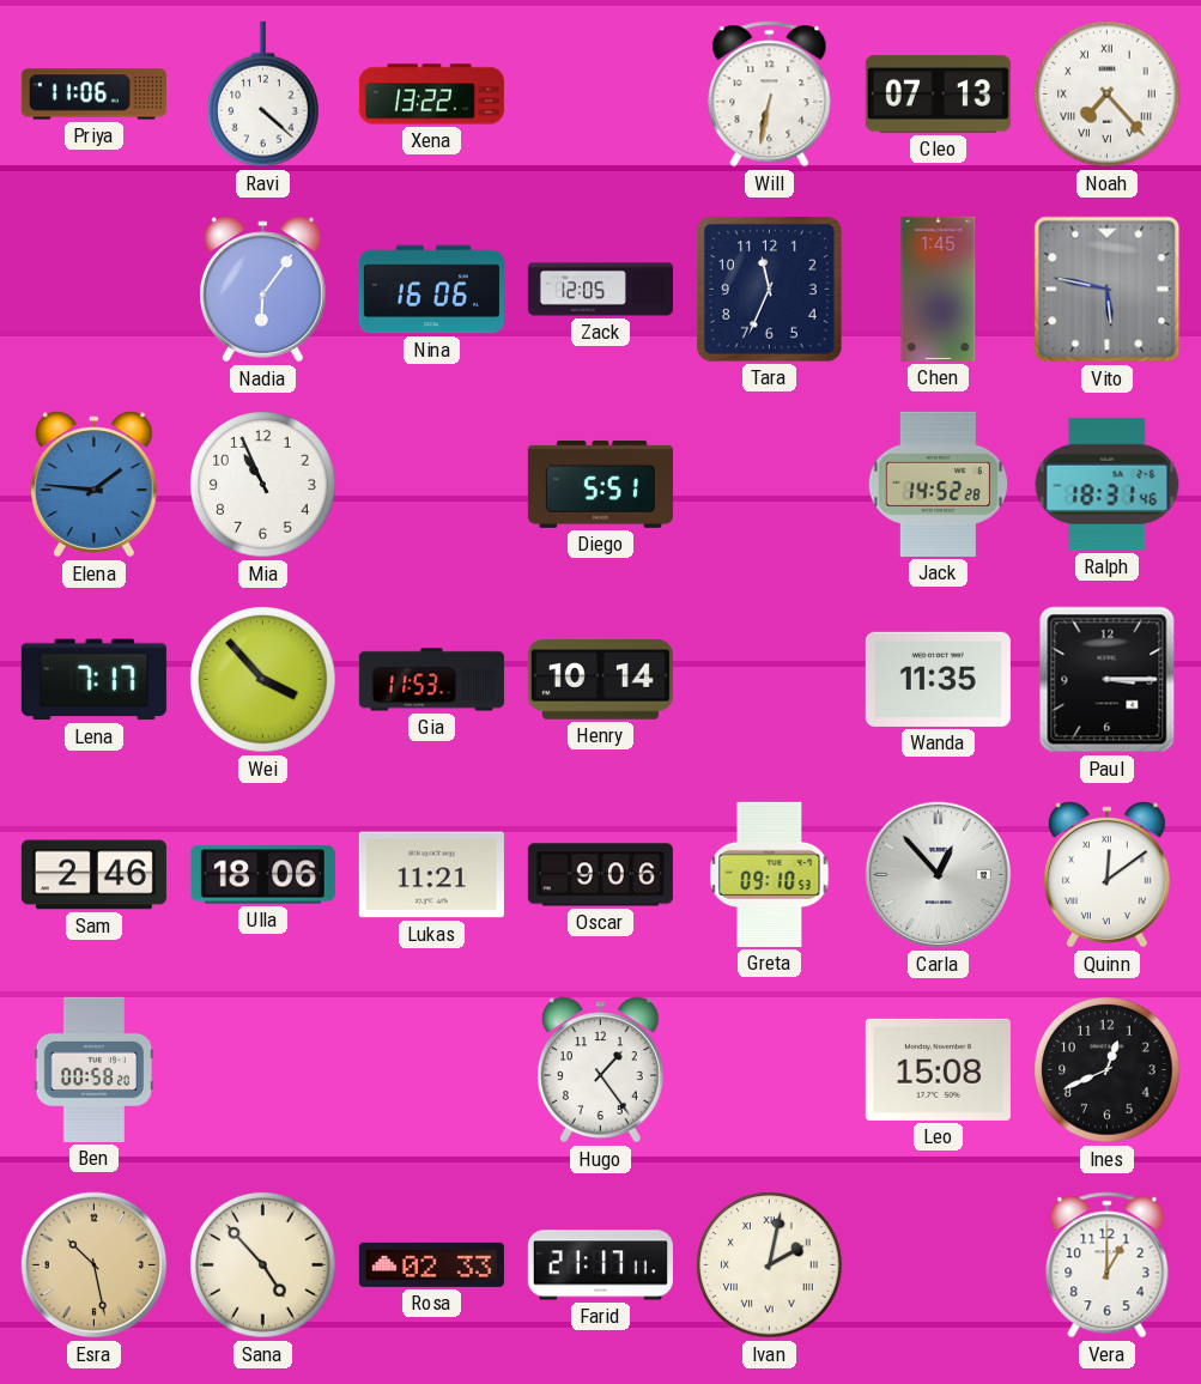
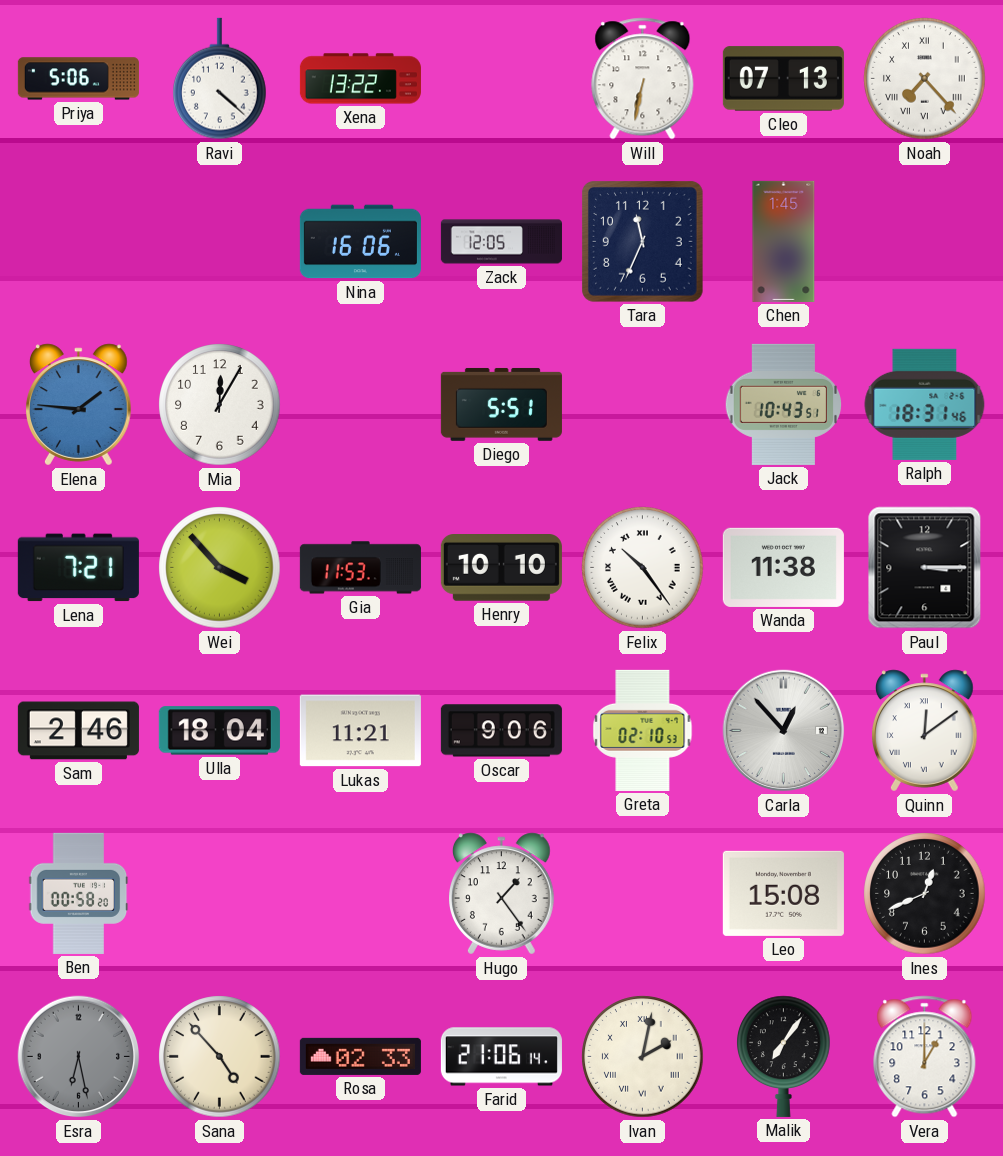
Priya: 11:06 -> 5:06
Nadia: 6:06 -> none
Vito: 5:47 -> none
Mia: 10:56 -> 12:05
Jack: 14:52 -> 10:43
Lena: 7:17 -> 7:21
Henry: 10:14 -> 10:10
Felix: none -> 10:24
Wanda: 11:35 -> 11:38
Ulla: 18:06 -> 18:04
Greta: 09:10 -> 02:10
Esra: 10:28 -> 6:28
Esra dial: champagne -> grey
Farid: 21:17 -> 21:06
Malik: none -> 7:06
